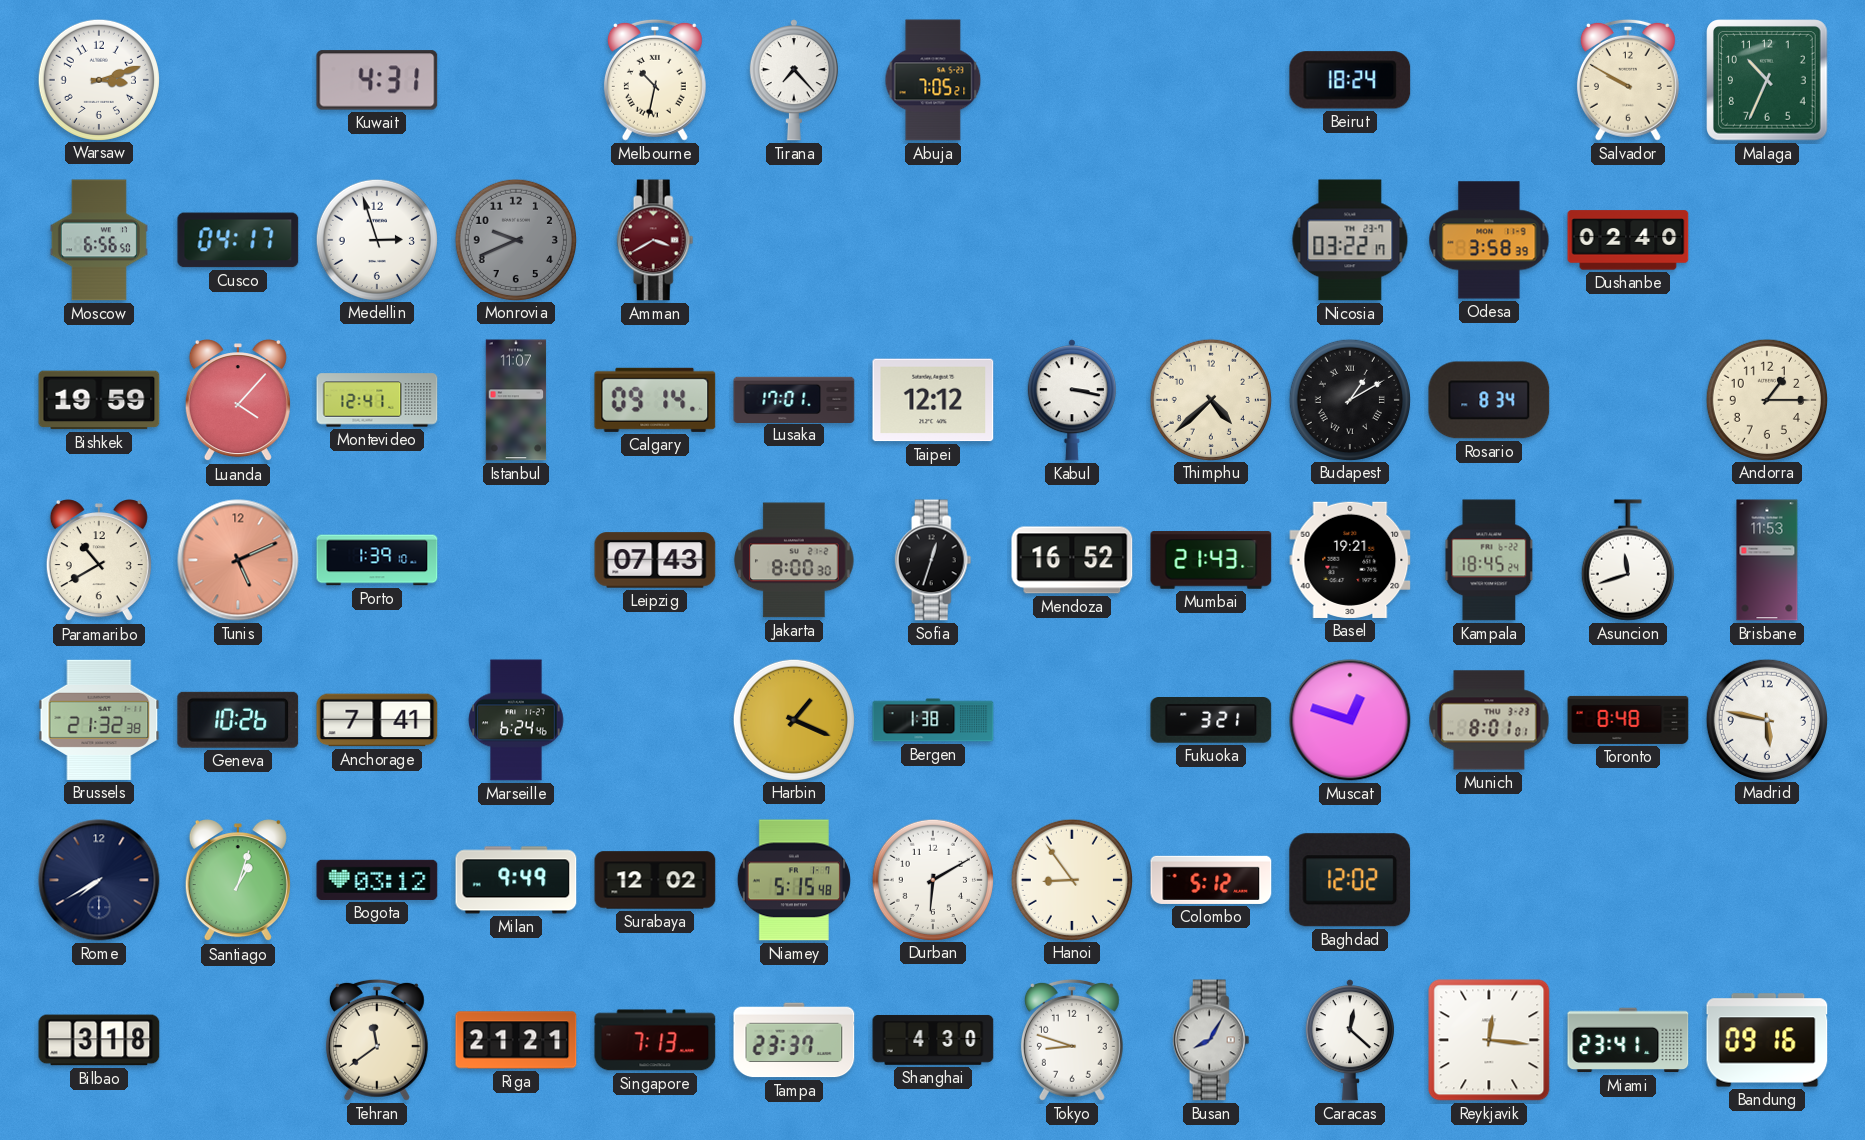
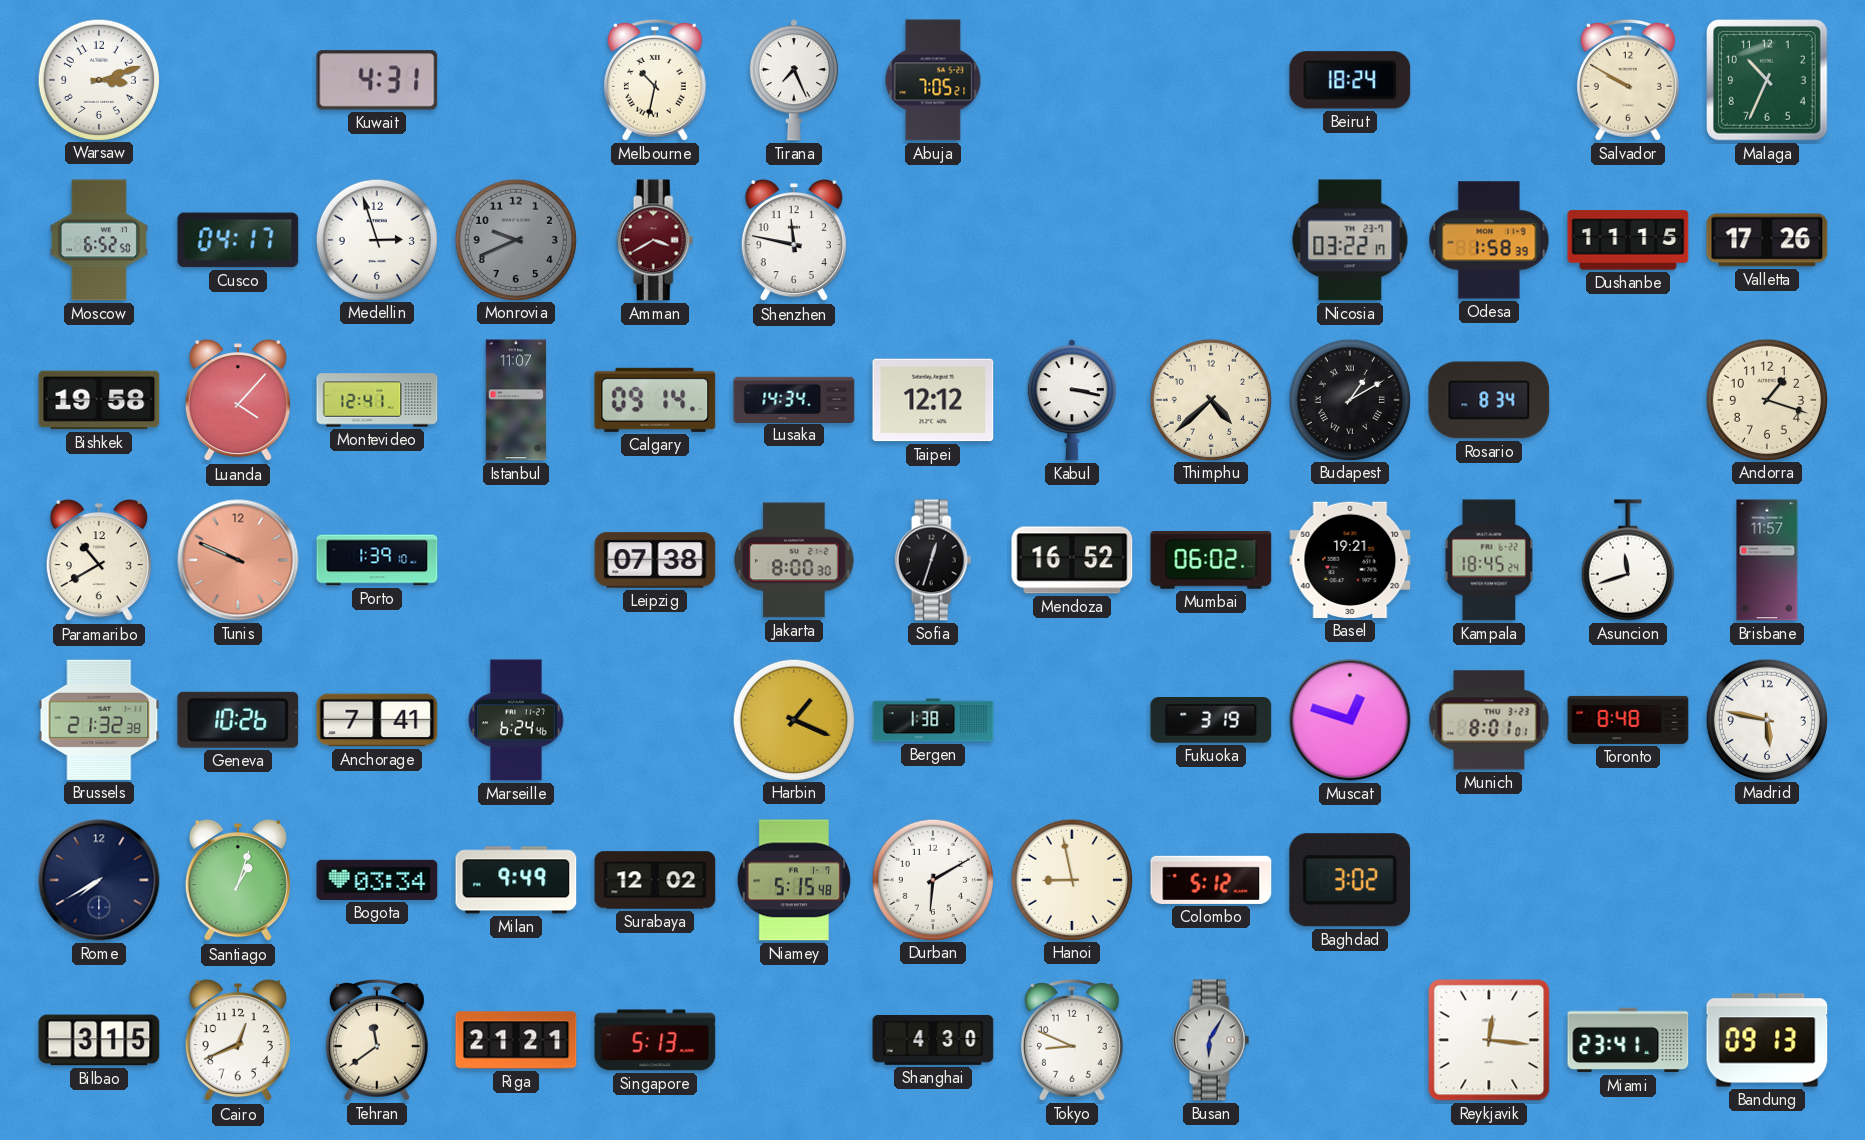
Tirana: 7:23 -> 7:26
Moscow: 6:56 -> 6:52
Shenzhen: none -> 11:47
Odesa: 3:58 -> 1:58
Dushanbe: 02:40 -> 11:15
Valletta: none -> 17:26
Bishkek: 19:59 -> 19:58
Lusaka: 17:01 -> 14:34
Andorra: 1:15 -> 1:18
Tunis: 5:11 -> 9:49
Leipzig: 07:43 -> 07:38
Mumbai: 21:43 -> 06:02
Brisbane: 11:53 -> 11:57
Fukuoka: 3:21 -> 3:19
Bogota: 03:12 -> 03:34
Hanoi: 8:54 -> 8:58
Baghdad: 12:02 -> 3:02
Bilbao: 3:18 -> 3:15
Cairo: none -> 12:41
Singapore: 7:13 -> 5:13
Tampa: 23:37 -> none
Tokyo: 8:48 -> 8:49
Busan: 8:05 -> 6:05
Caracas: 12:22 -> none
Bandung: 09:16 -> 09:13
